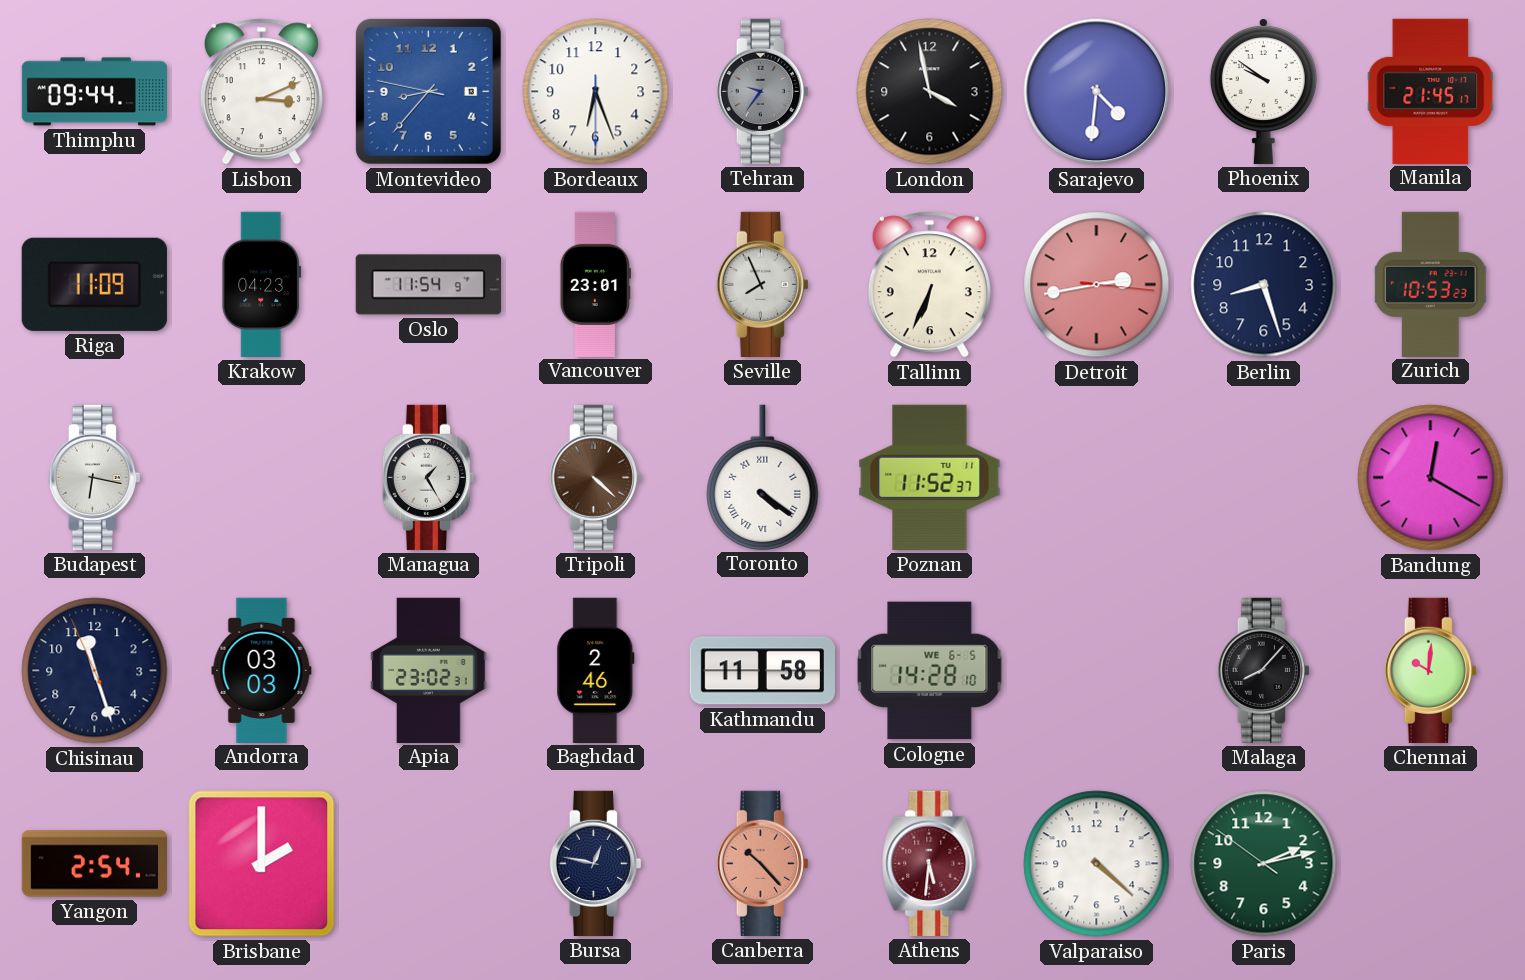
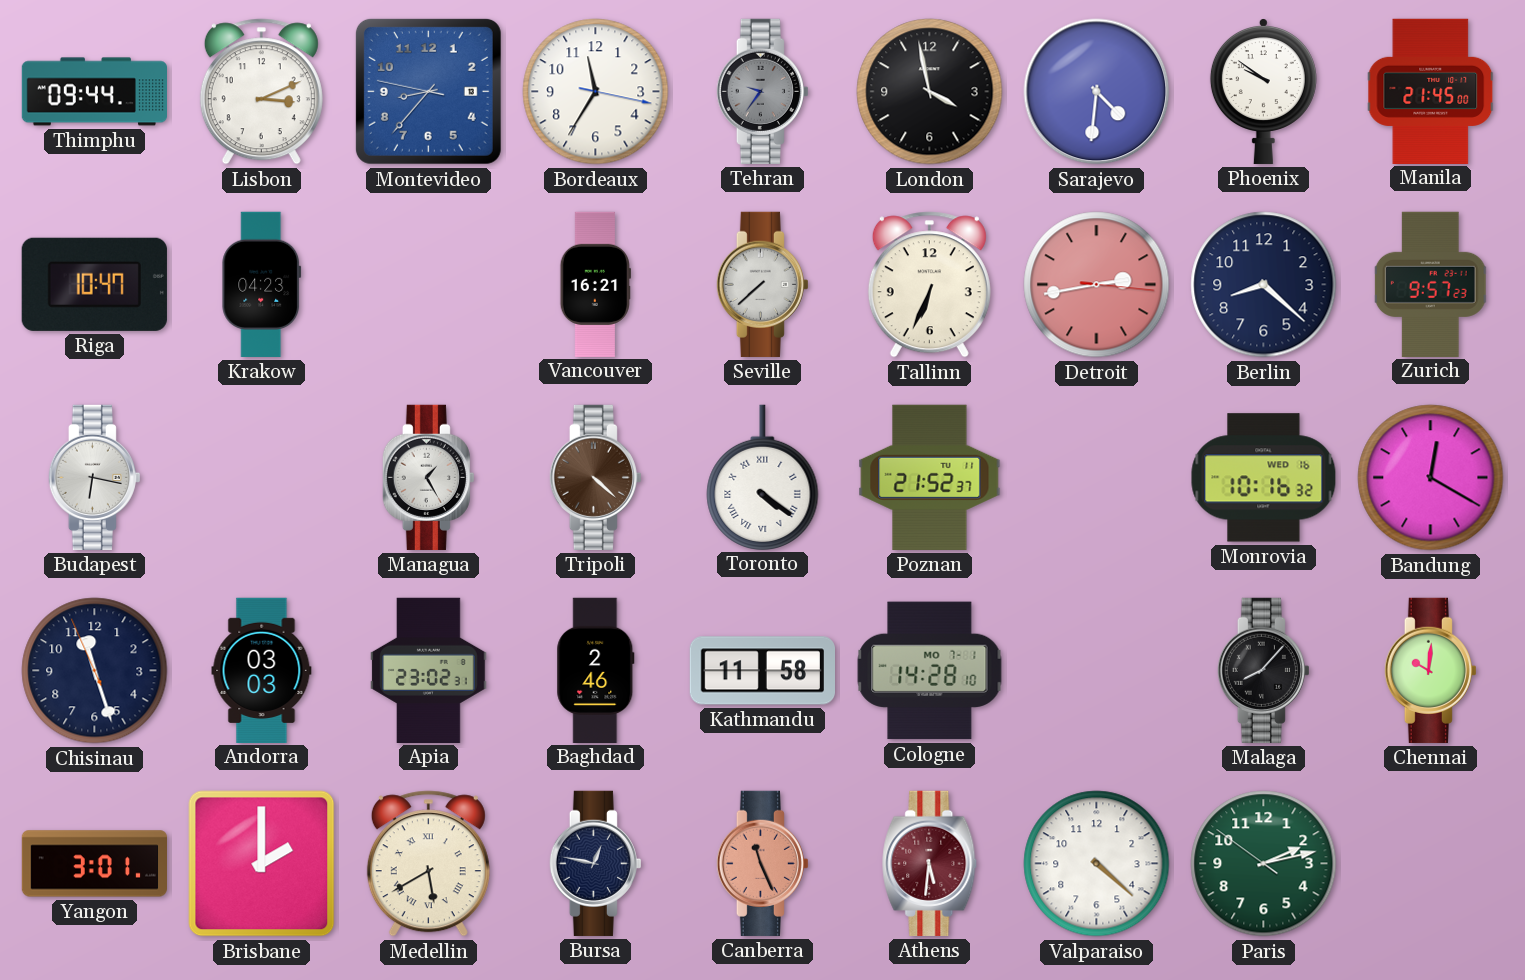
Bordeaux: 6:26 -> 11:35
Manila: 21:45:17 -> 21:45:00
Riga: 11:09 -> 10:47
Oslo: 11:54 -> none
Vancouver: 23:01 -> 16:21
Seville: 7:56 -> 7:38
Berlin: 8:27 -> 8:22
Zurich: 10:53 -> 9:57
Poznan: 11:52 -> 21:52
Monrovia: none -> 10:16
Cologne date: WE 6-5 -> MO 7-1
Yangon: 2:54 -> 3:01
Medellin: none -> 5:40
Canberra: 10:23 -> 11:26
